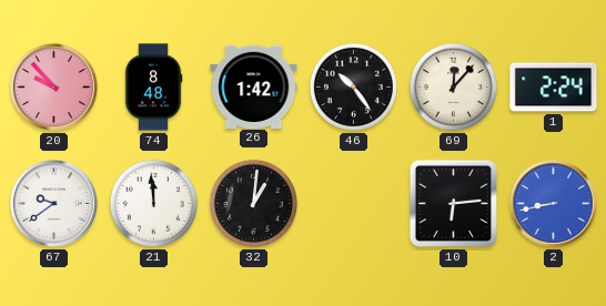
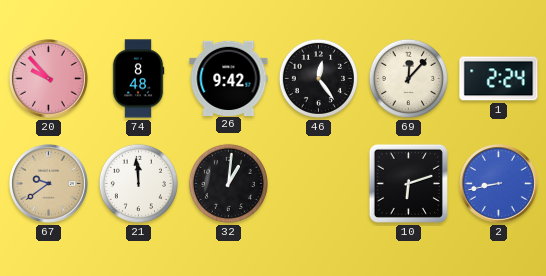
26: 1:42 -> 9:42
46: 10:24 -> 12:24
67 dial: white -> champagne
10: 6:14 -> 6:12
